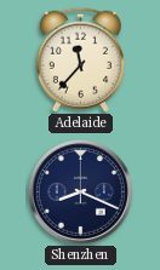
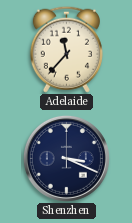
Shenzhen: 8:19 -> 3:19
